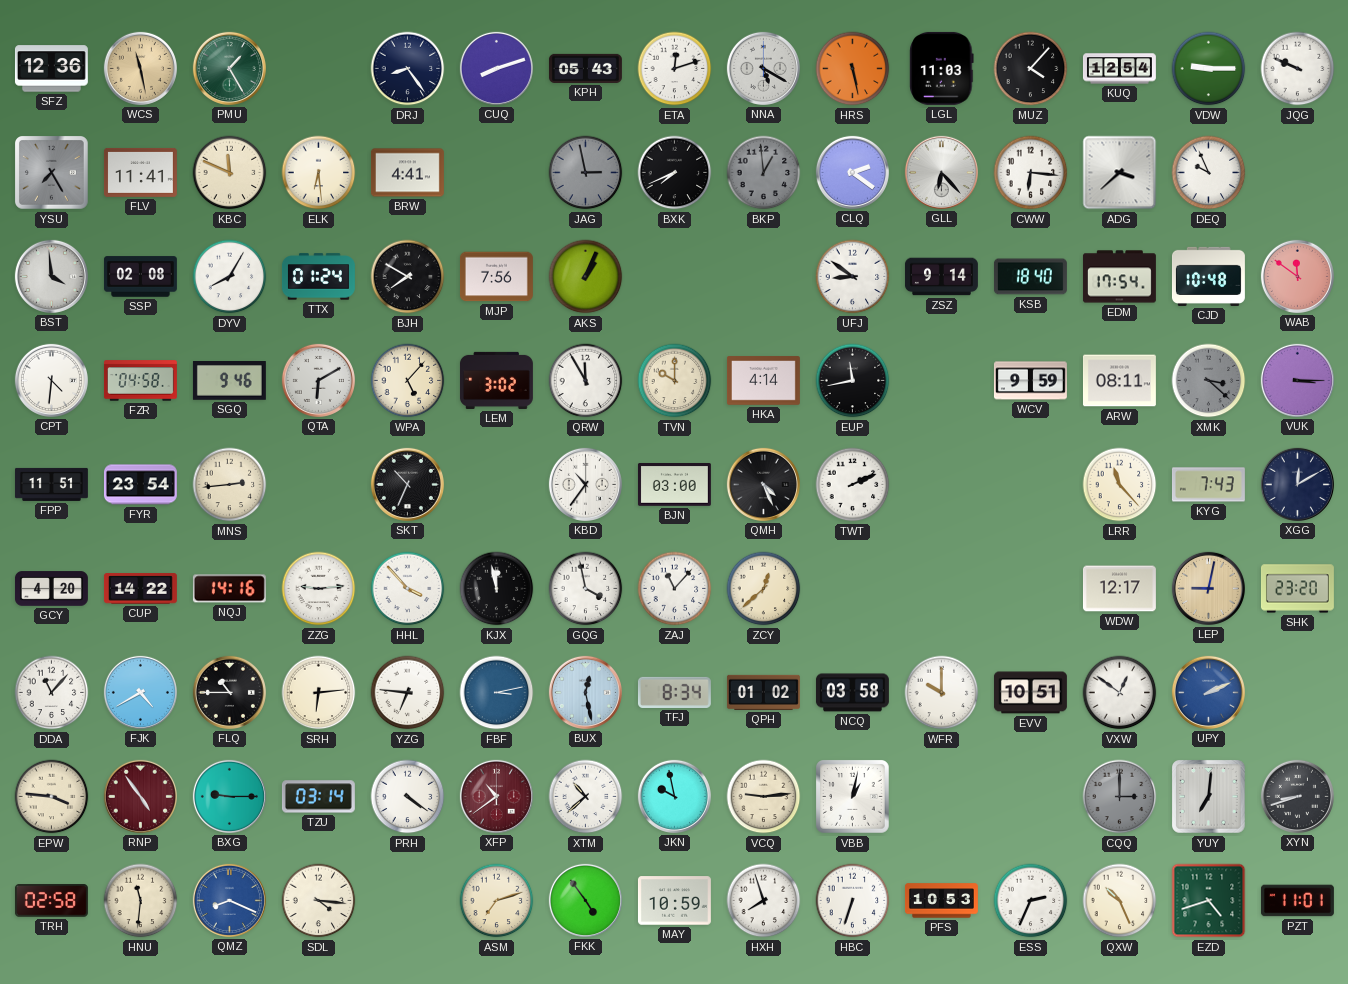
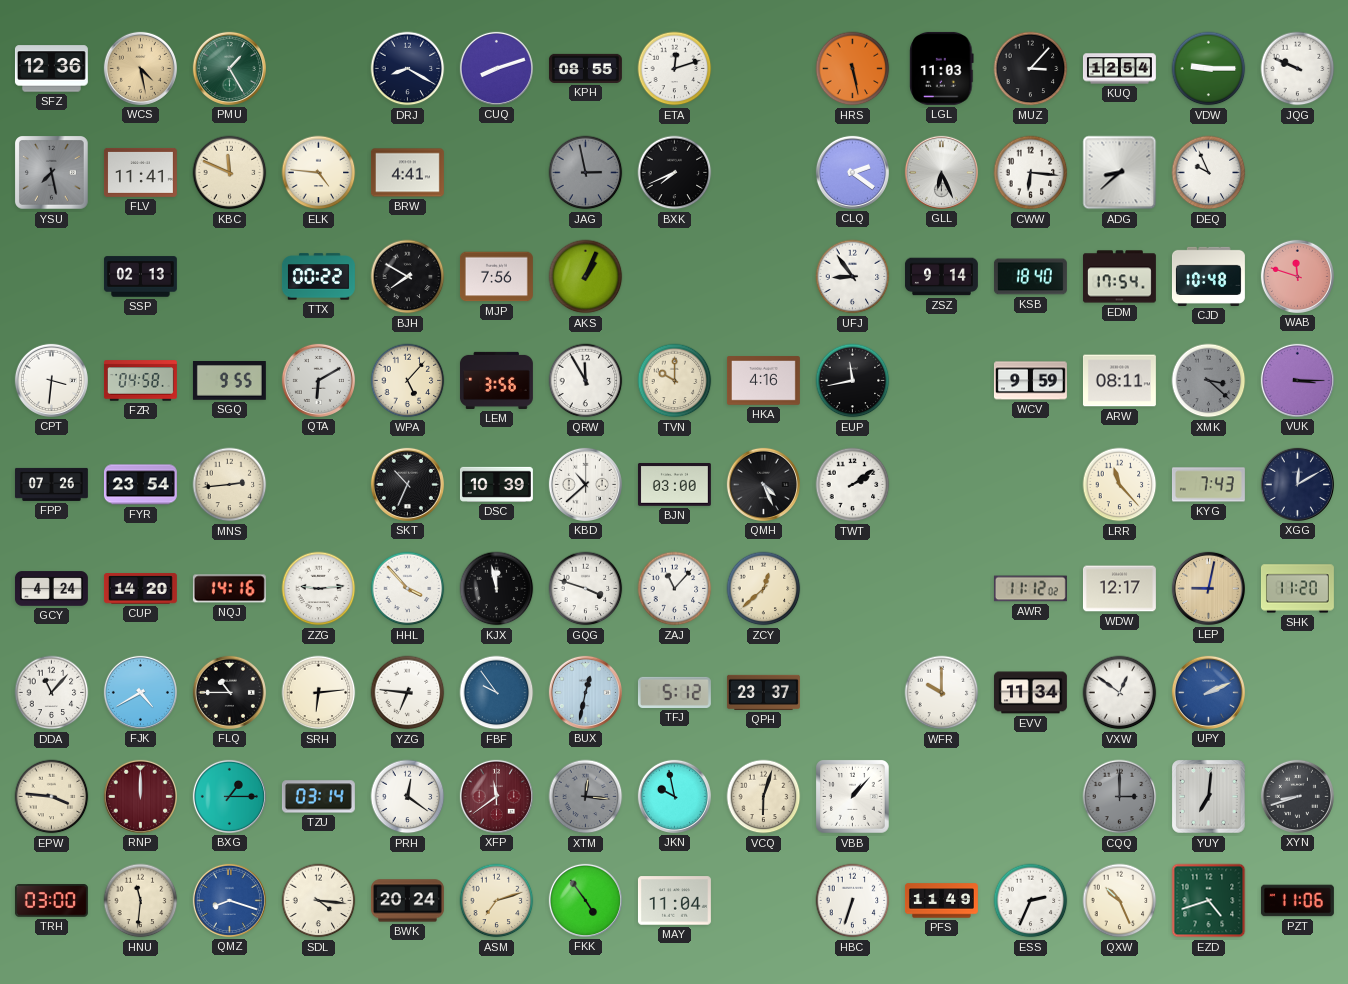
WCS: 11:28 -> 4:28
DRJ: 8:24 -> 8:20
KPH: 05:43 -> 08:55
NNA: 5:20 -> none
MUZ: 4:07 -> 3:07
YSU: 7:25 -> 7:28
ELK: 6:29 -> 4:46
BKP: 12:59 -> none
GLL: 6:23 -> 6:26
ADG: 3:38 -> 8:38
BST: 3:59 -> none
SSP: 02:08 -> 02:13
DYV: 8:05 -> none
TTX: 01:24 -> 00:22
UFJ: 8:51 -> 8:54
WAB: 11:51 -> 11:48
CPT: 4:31 -> 3:31
SGQ: 9:46 -> 9:55
LEM: 3:02 -> 3:56
HKA: 4:14 -> 4:16
FPP: 11:51 -> 07:26
DSC: none -> 10:39
KBD: 10:36 -> 10:38
TWT: 2:11 -> 2:09
GCY: 4:20 -> 4:24
CUP: 14:22 -> 14:20
GQG: 3:58 -> 3:48
AWR: none -> 11:12
SHK: 23:20 -> 11:20
FBF: 3:13 -> 9:54
BUX: 12:28 -> 12:32
TFJ: 8:34 -> 5:12
QPH: 01:02 -> 23:37
NCQ: 03:58 -> none
EVV: 10:51 -> 11:34
RNP: 4:54 -> 12:00
BXG: 9:15 -> 1:15
PRH: 4:21 -> 12:21
XFP: 10:39 -> 11:39
XTM: 10:38 -> 12:16
XTM dial: white -> grey
VCQ: 9:14 -> 6:03
VBB: 1:02 -> 1:07
TRH: 02:58 -> 03:00
QMZ: 8:19 -> 8:18
BWK: none -> 20:24
MAY: 10:59 -> 11:04
HXH: 7:57 -> none
PFS: 10:53 -> 11:49
PZT: 11:01 -> 11:06
